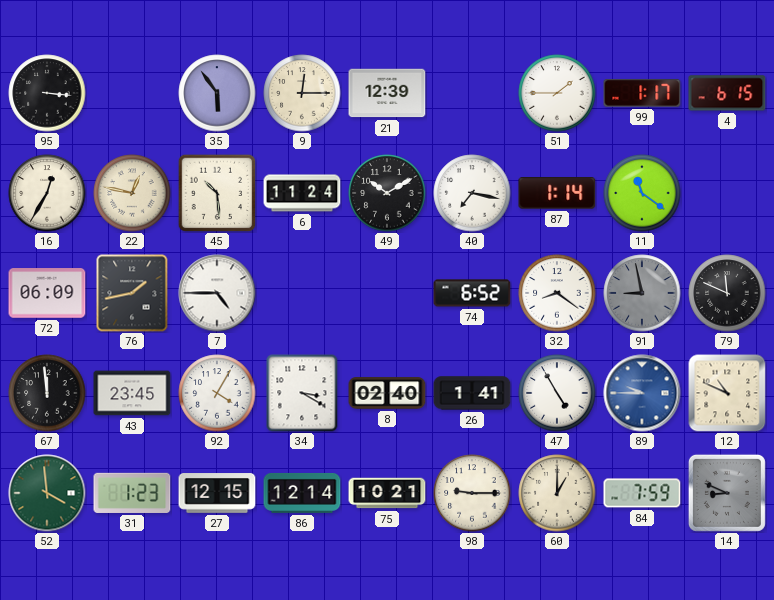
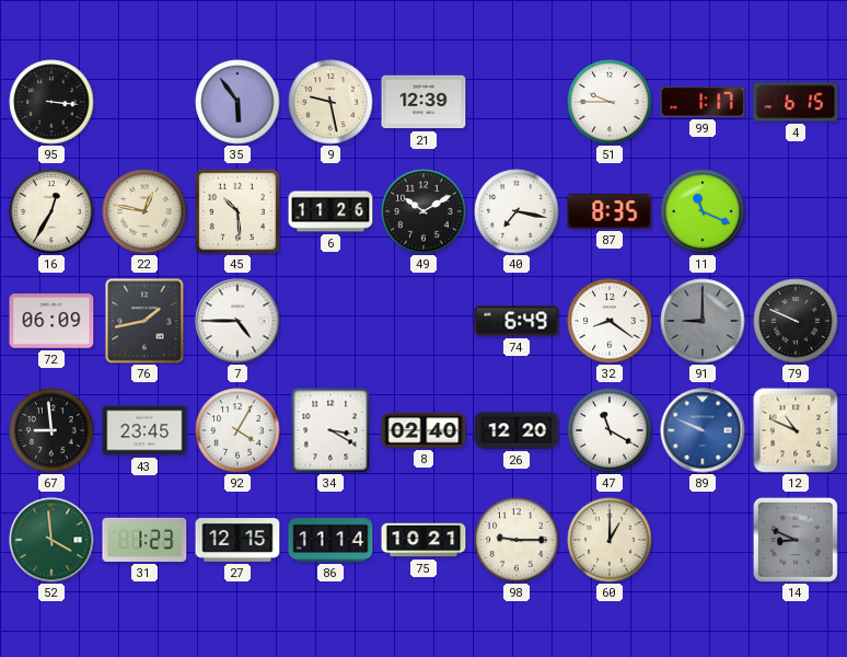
9: 12:15 -> 9:28
51: 1:45 -> 9:45
6: 11:24 -> 11:26
87: 1:14 -> 8:35
11: 11:21 -> 11:19
74: 6:52 -> 6:49
91: 8:58 -> 9:00
79: 11:49 -> 9:49
67: 11:59 -> 8:59
26: 1:41 -> 12:20
47: 4:55 -> 11:20
89: 9:45 -> 9:49
86: 12:14 -> 11:14
84: 7:59 -> none
